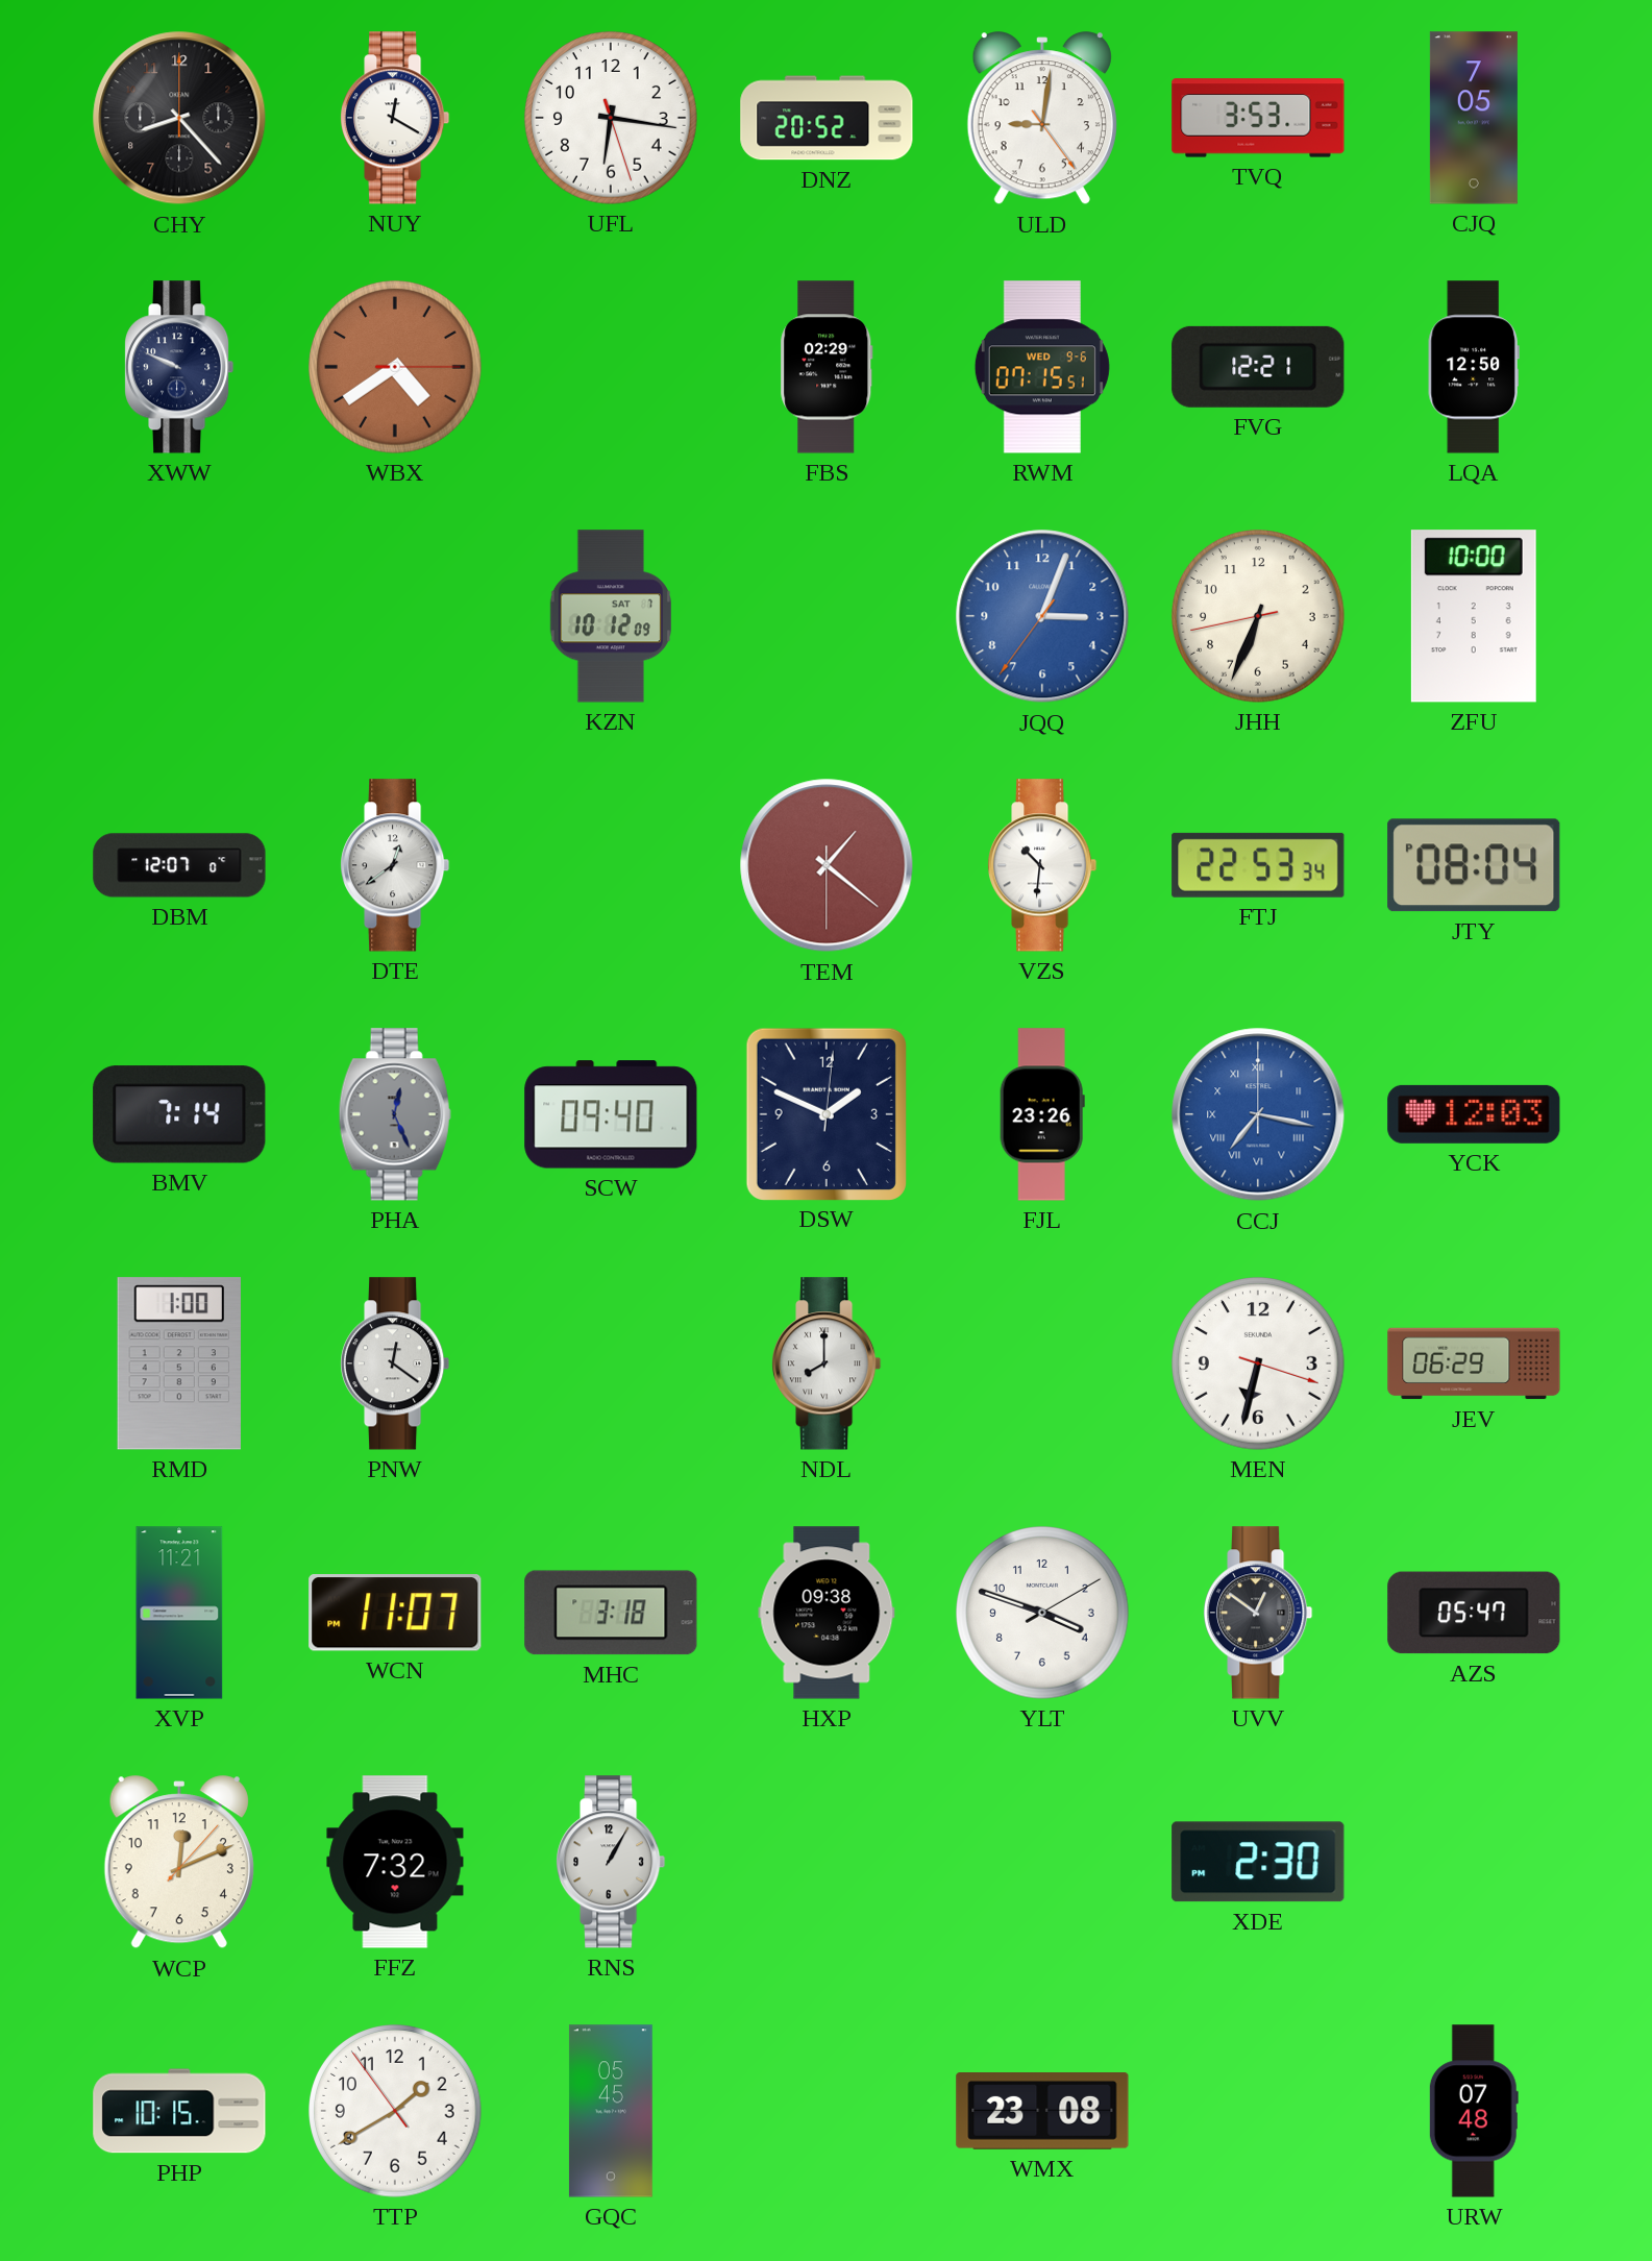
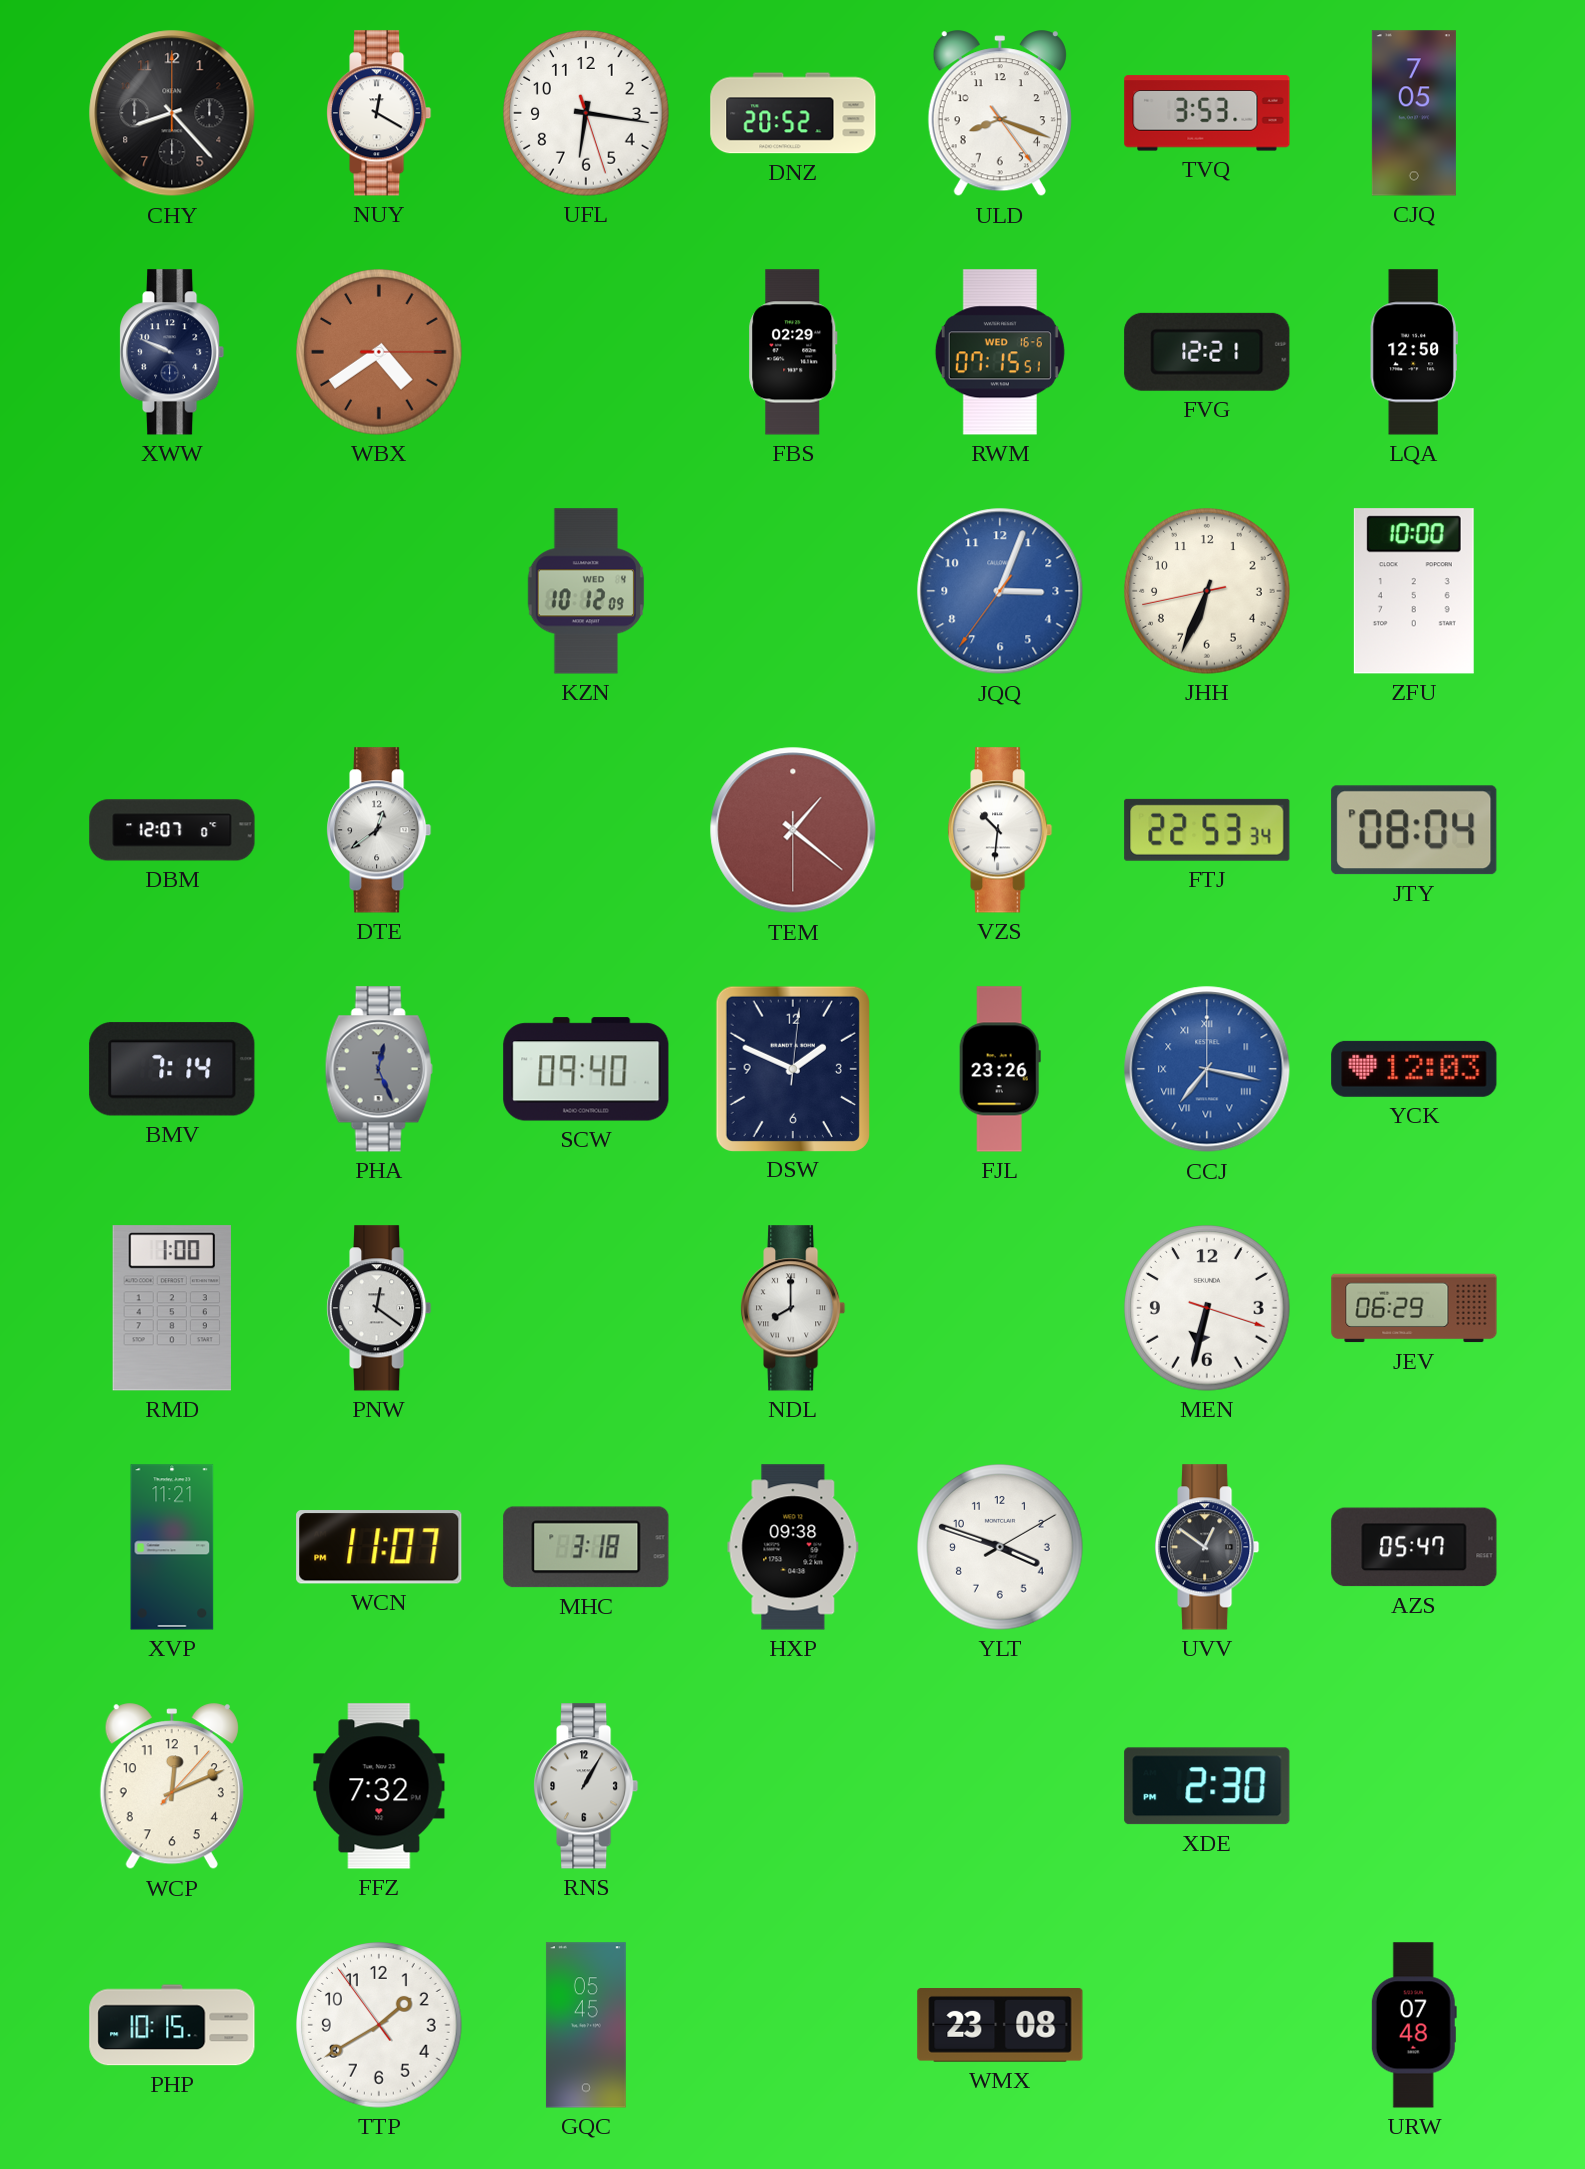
ULD: 9:01 -> 8:18
RWM date: WED 9-6 -> WED 16-6
KZN date: SAT 7 -> WED 4
